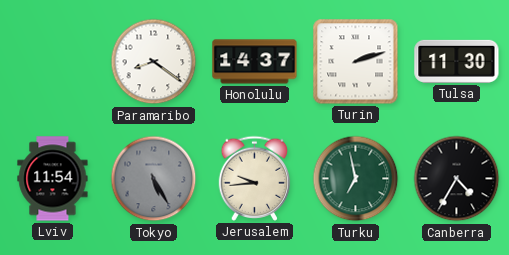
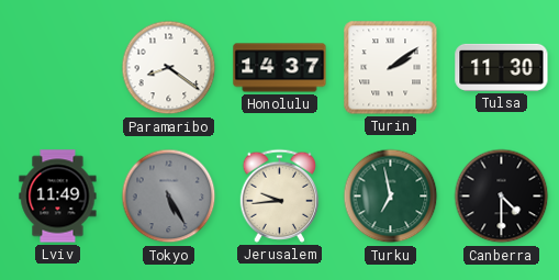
Turin: 2:12 -> 2:09
Lviv: 11:54 -> 11:49
Canberra: 4:35 -> 4:30
